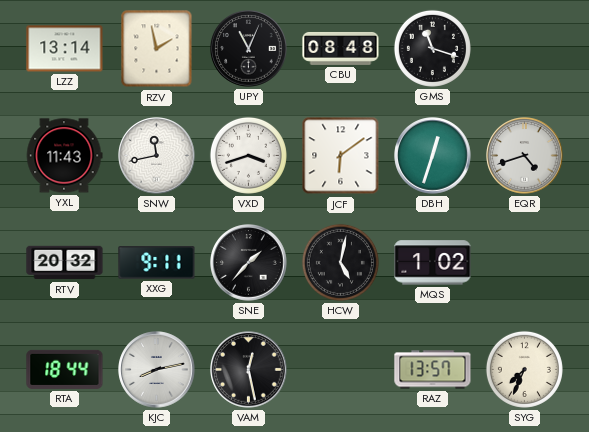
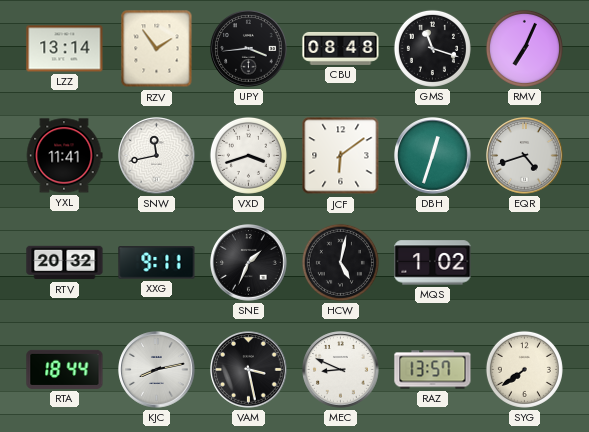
RZV: 1:58 -> 1:54
UPY: 11:04 -> 3:44
RMV: none -> 7:04
YXL: 11:43 -> 11:41
SNE: 1:37 -> 1:34
VAM: 12:28 -> 3:28
MEC: none -> 8:49
SYG: 7:34 -> 7:39
